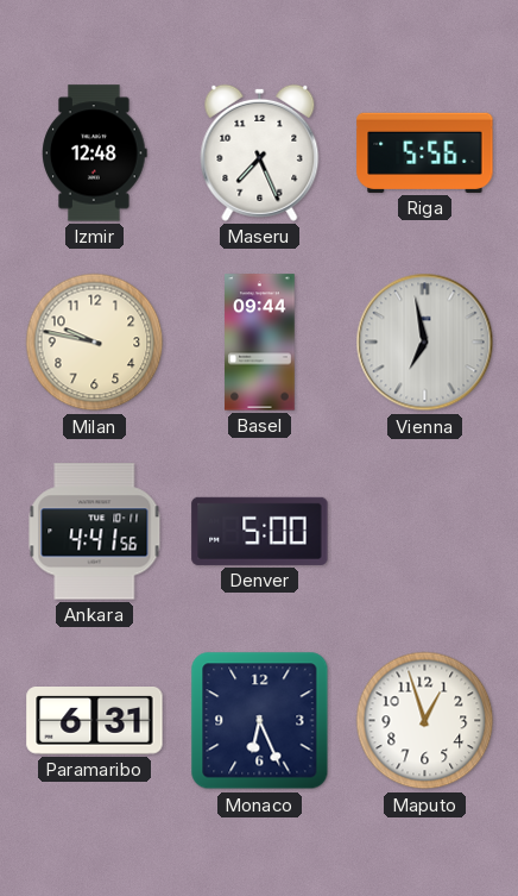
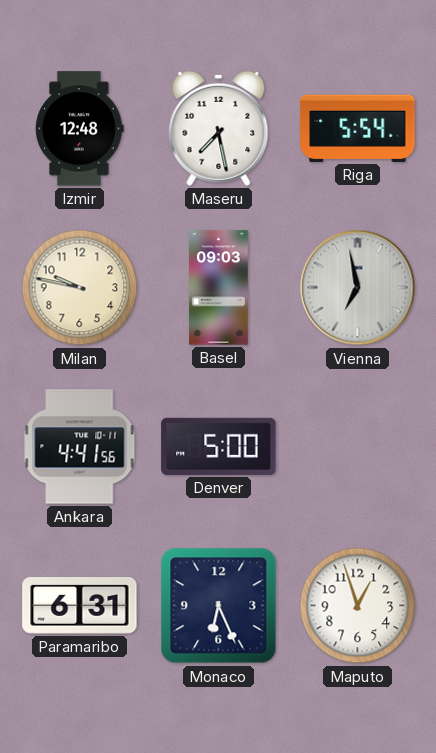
Maseru: 7:26 -> 7:28
Riga: 5:56 -> 5:54
Basel: 09:44 -> 09:03
